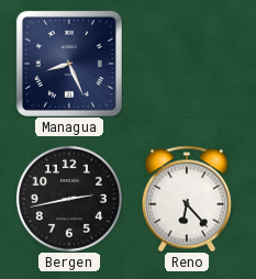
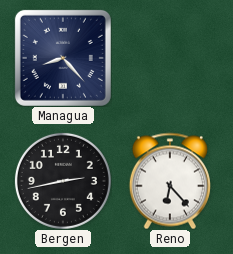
Managua: 8:26 -> 8:23
